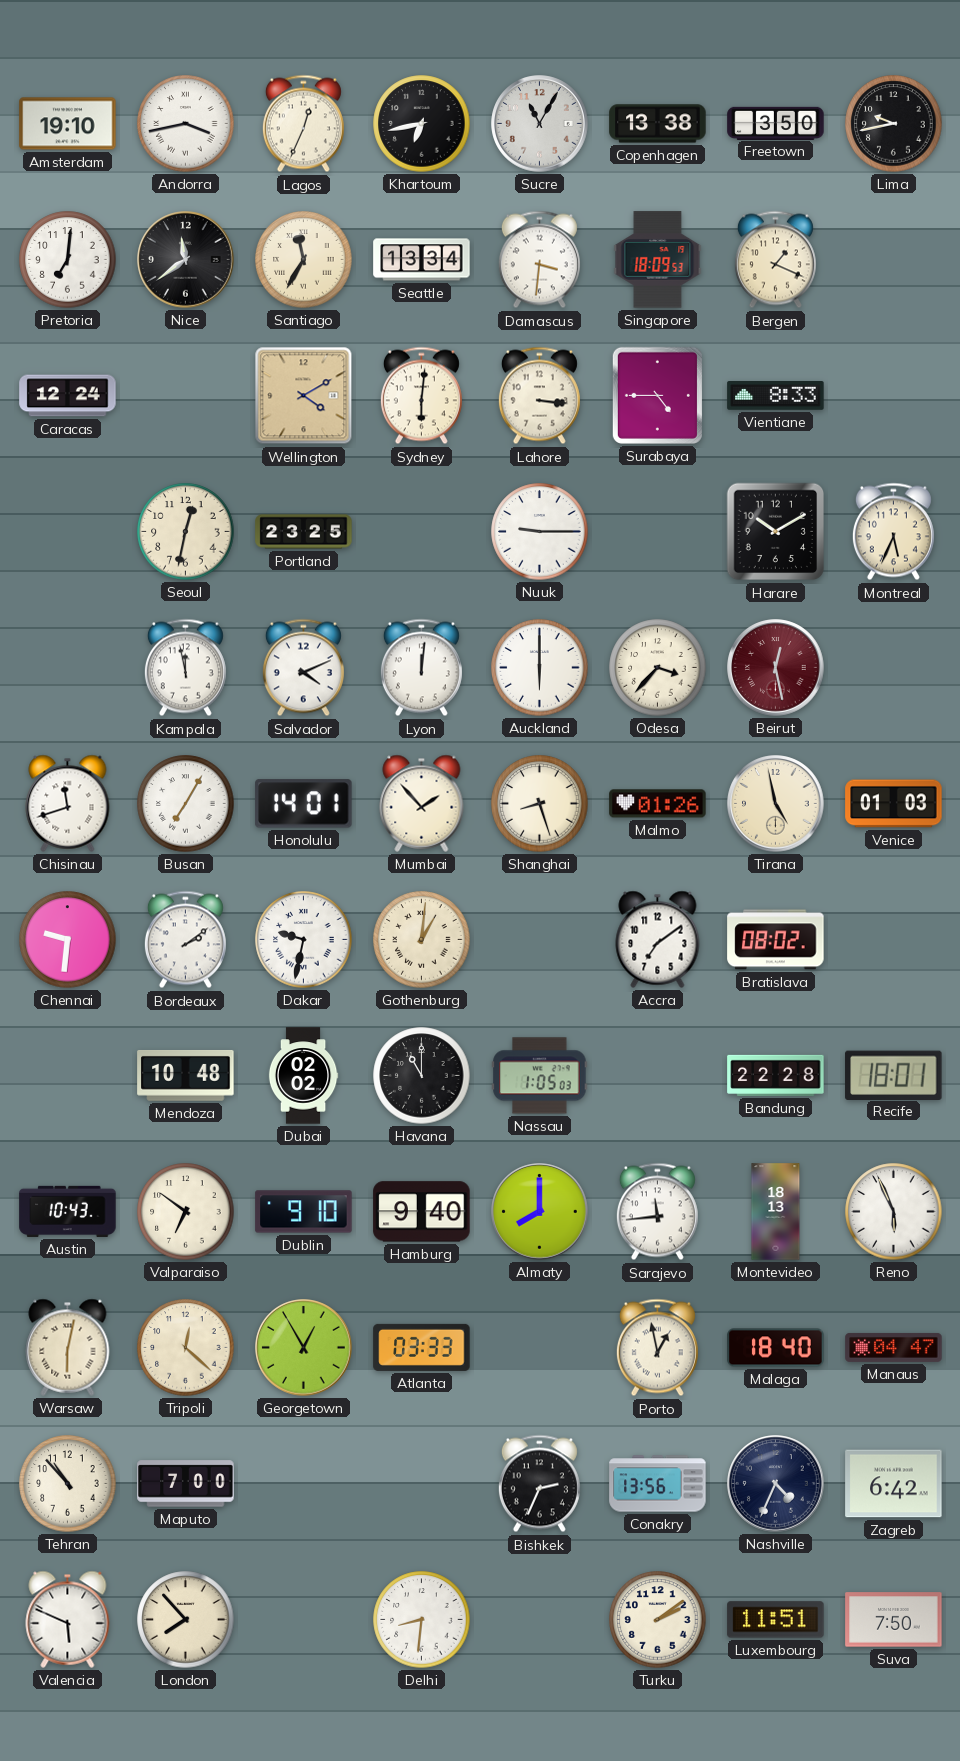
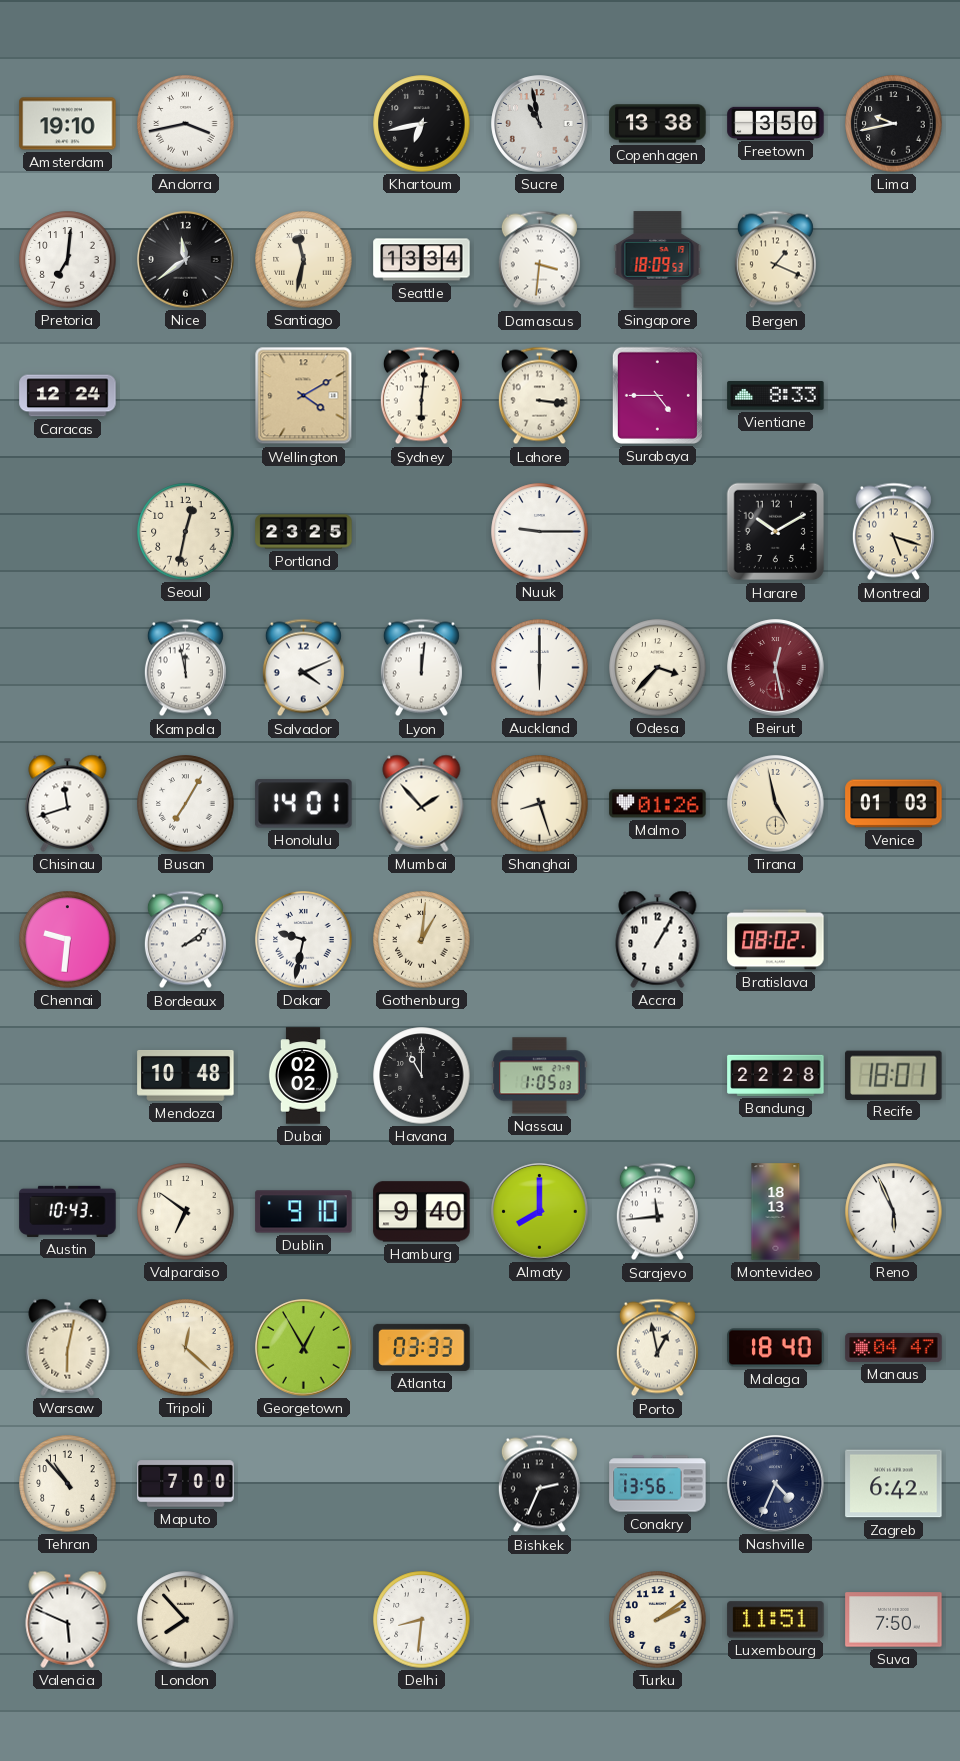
Lagos: 12:34 -> none
Sucre: 11:05 -> 10:58
Santiago: 11:35 -> 11:32
Montreal: 5:34 -> 5:18
Accra: 7:09 -> 1:05
